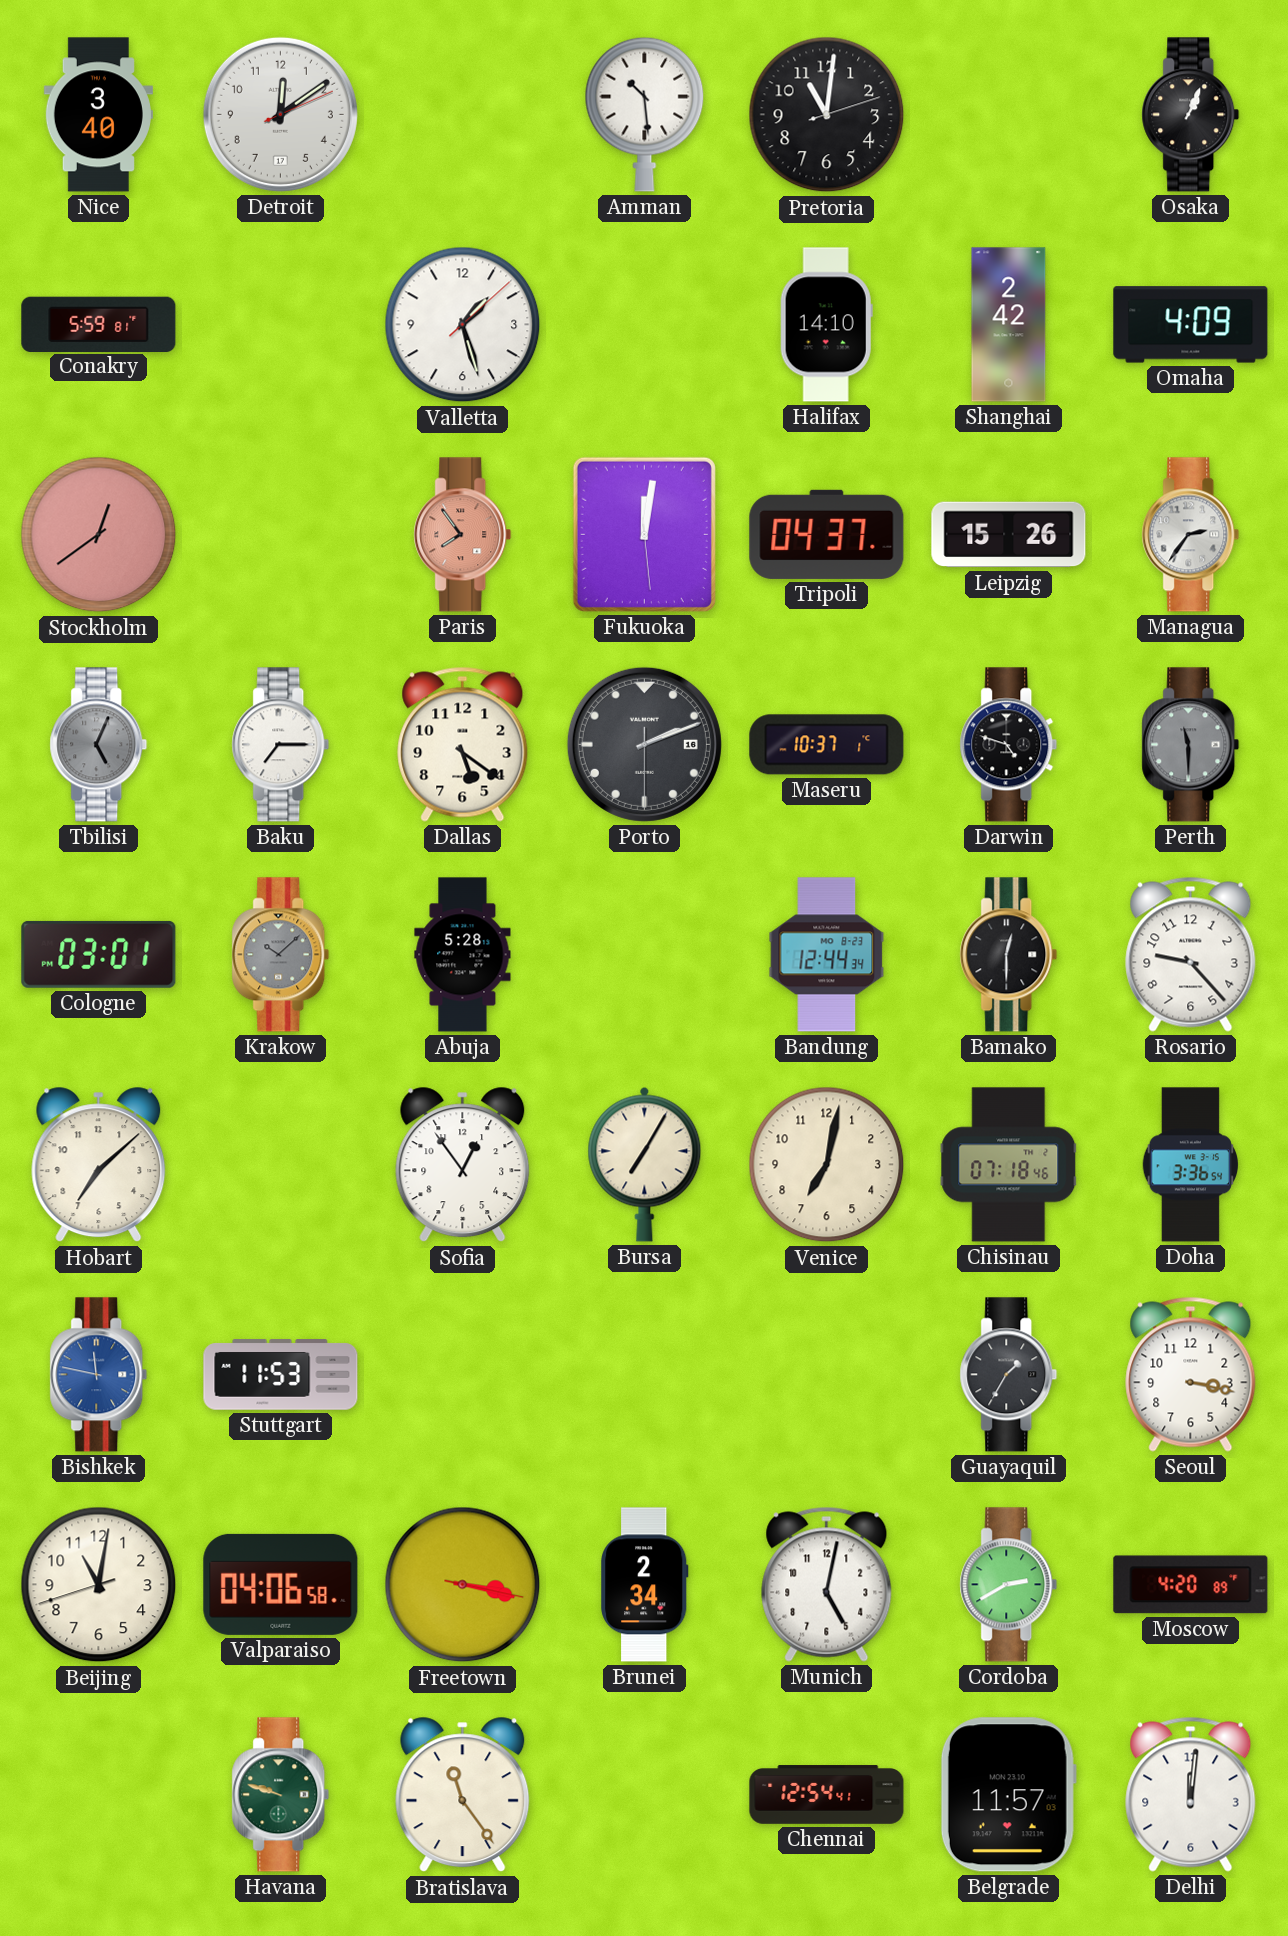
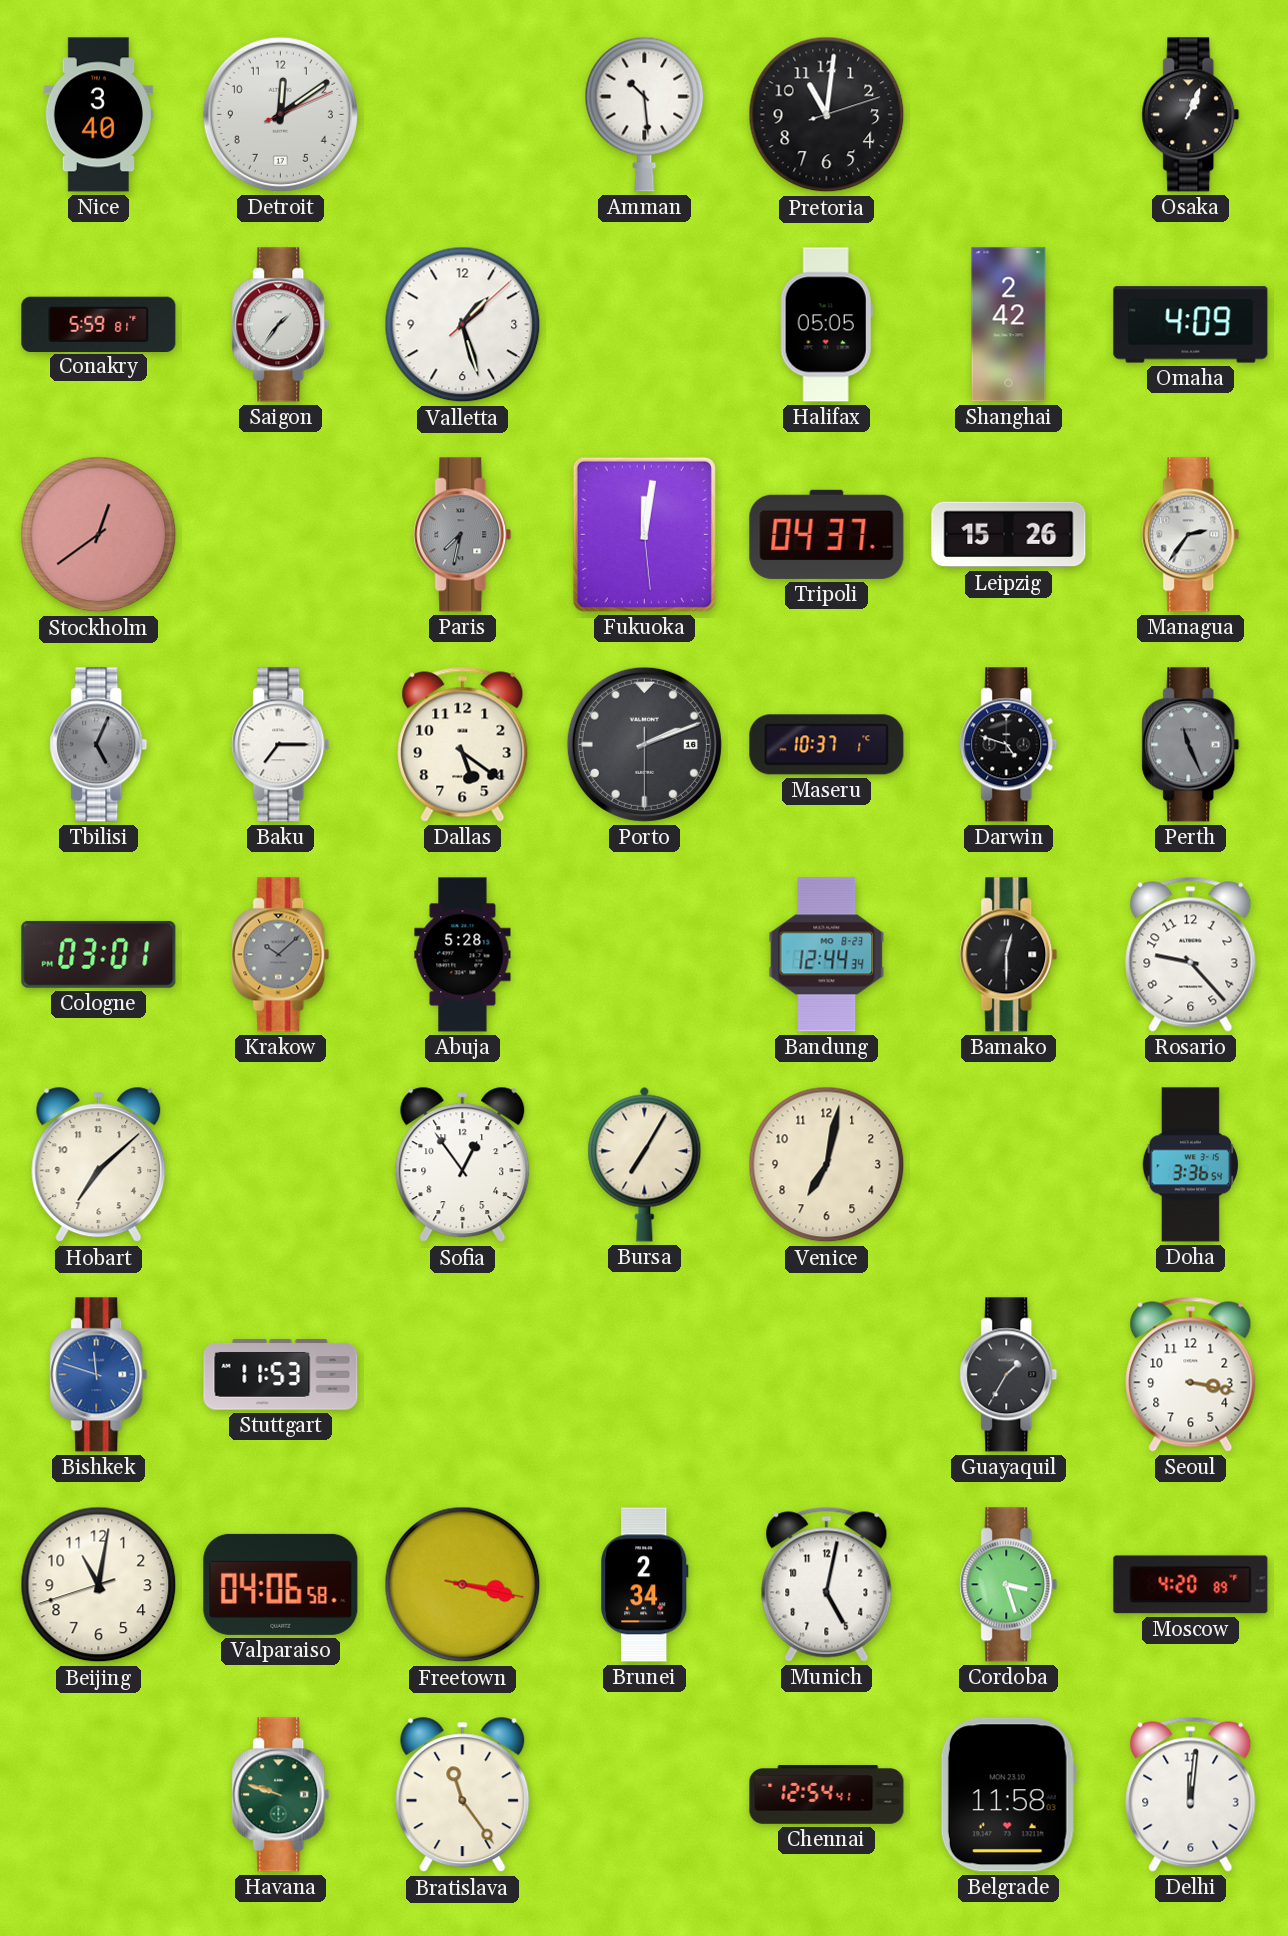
Saigon: none -> 1:36
Halifax: 14:10 -> 05:05
Paris: 7:54 -> 7:32
Paris dial: salmon -> grey
Perth: 11:30 -> 11:26
Chisinau: 07:18 -> none
Bishkek: 11:47 -> 11:48
Cordoba: 2:40 -> 3:27
Belgrade: 11:57 -> 11:58
